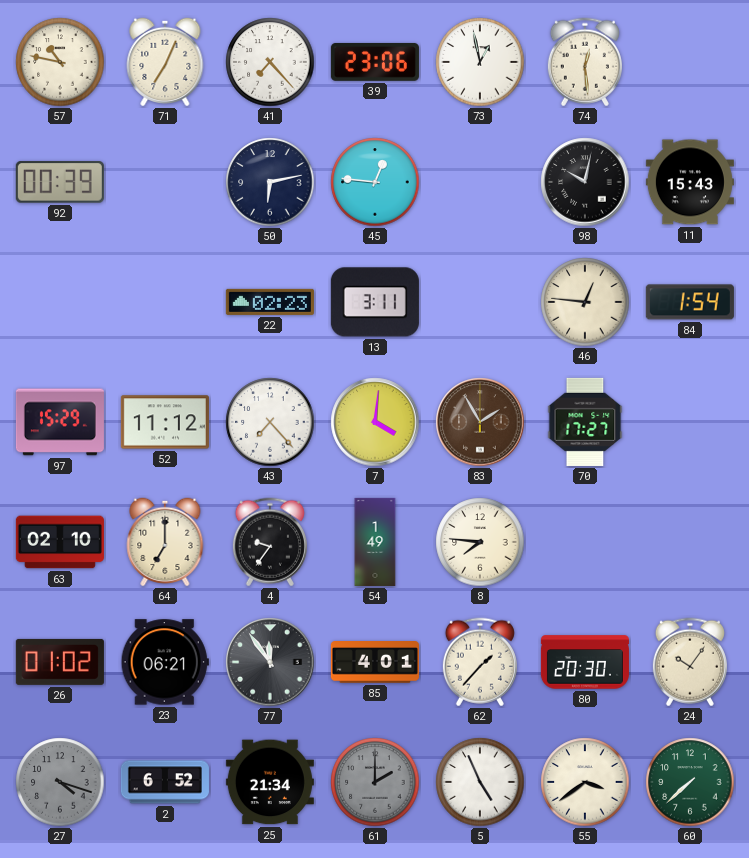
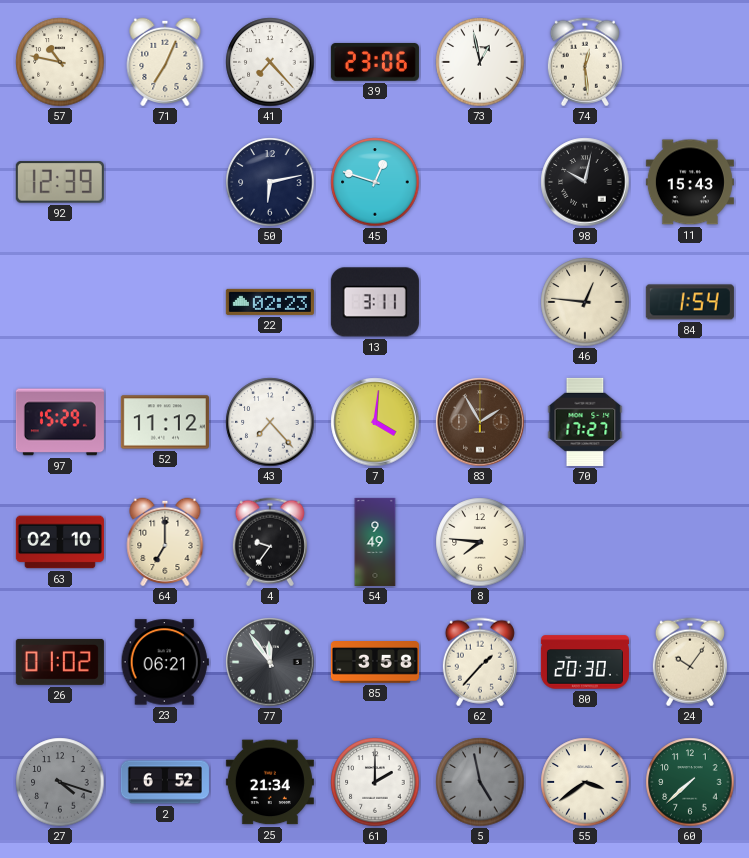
92: 00:39 -> 12:39
45: 12:46 -> 12:48
54: 1:49 -> 9:49
85: 4:01 -> 3:58
61 dial: grey -> white
5: 4:56 -> 4:58
5 dial: white -> grey
